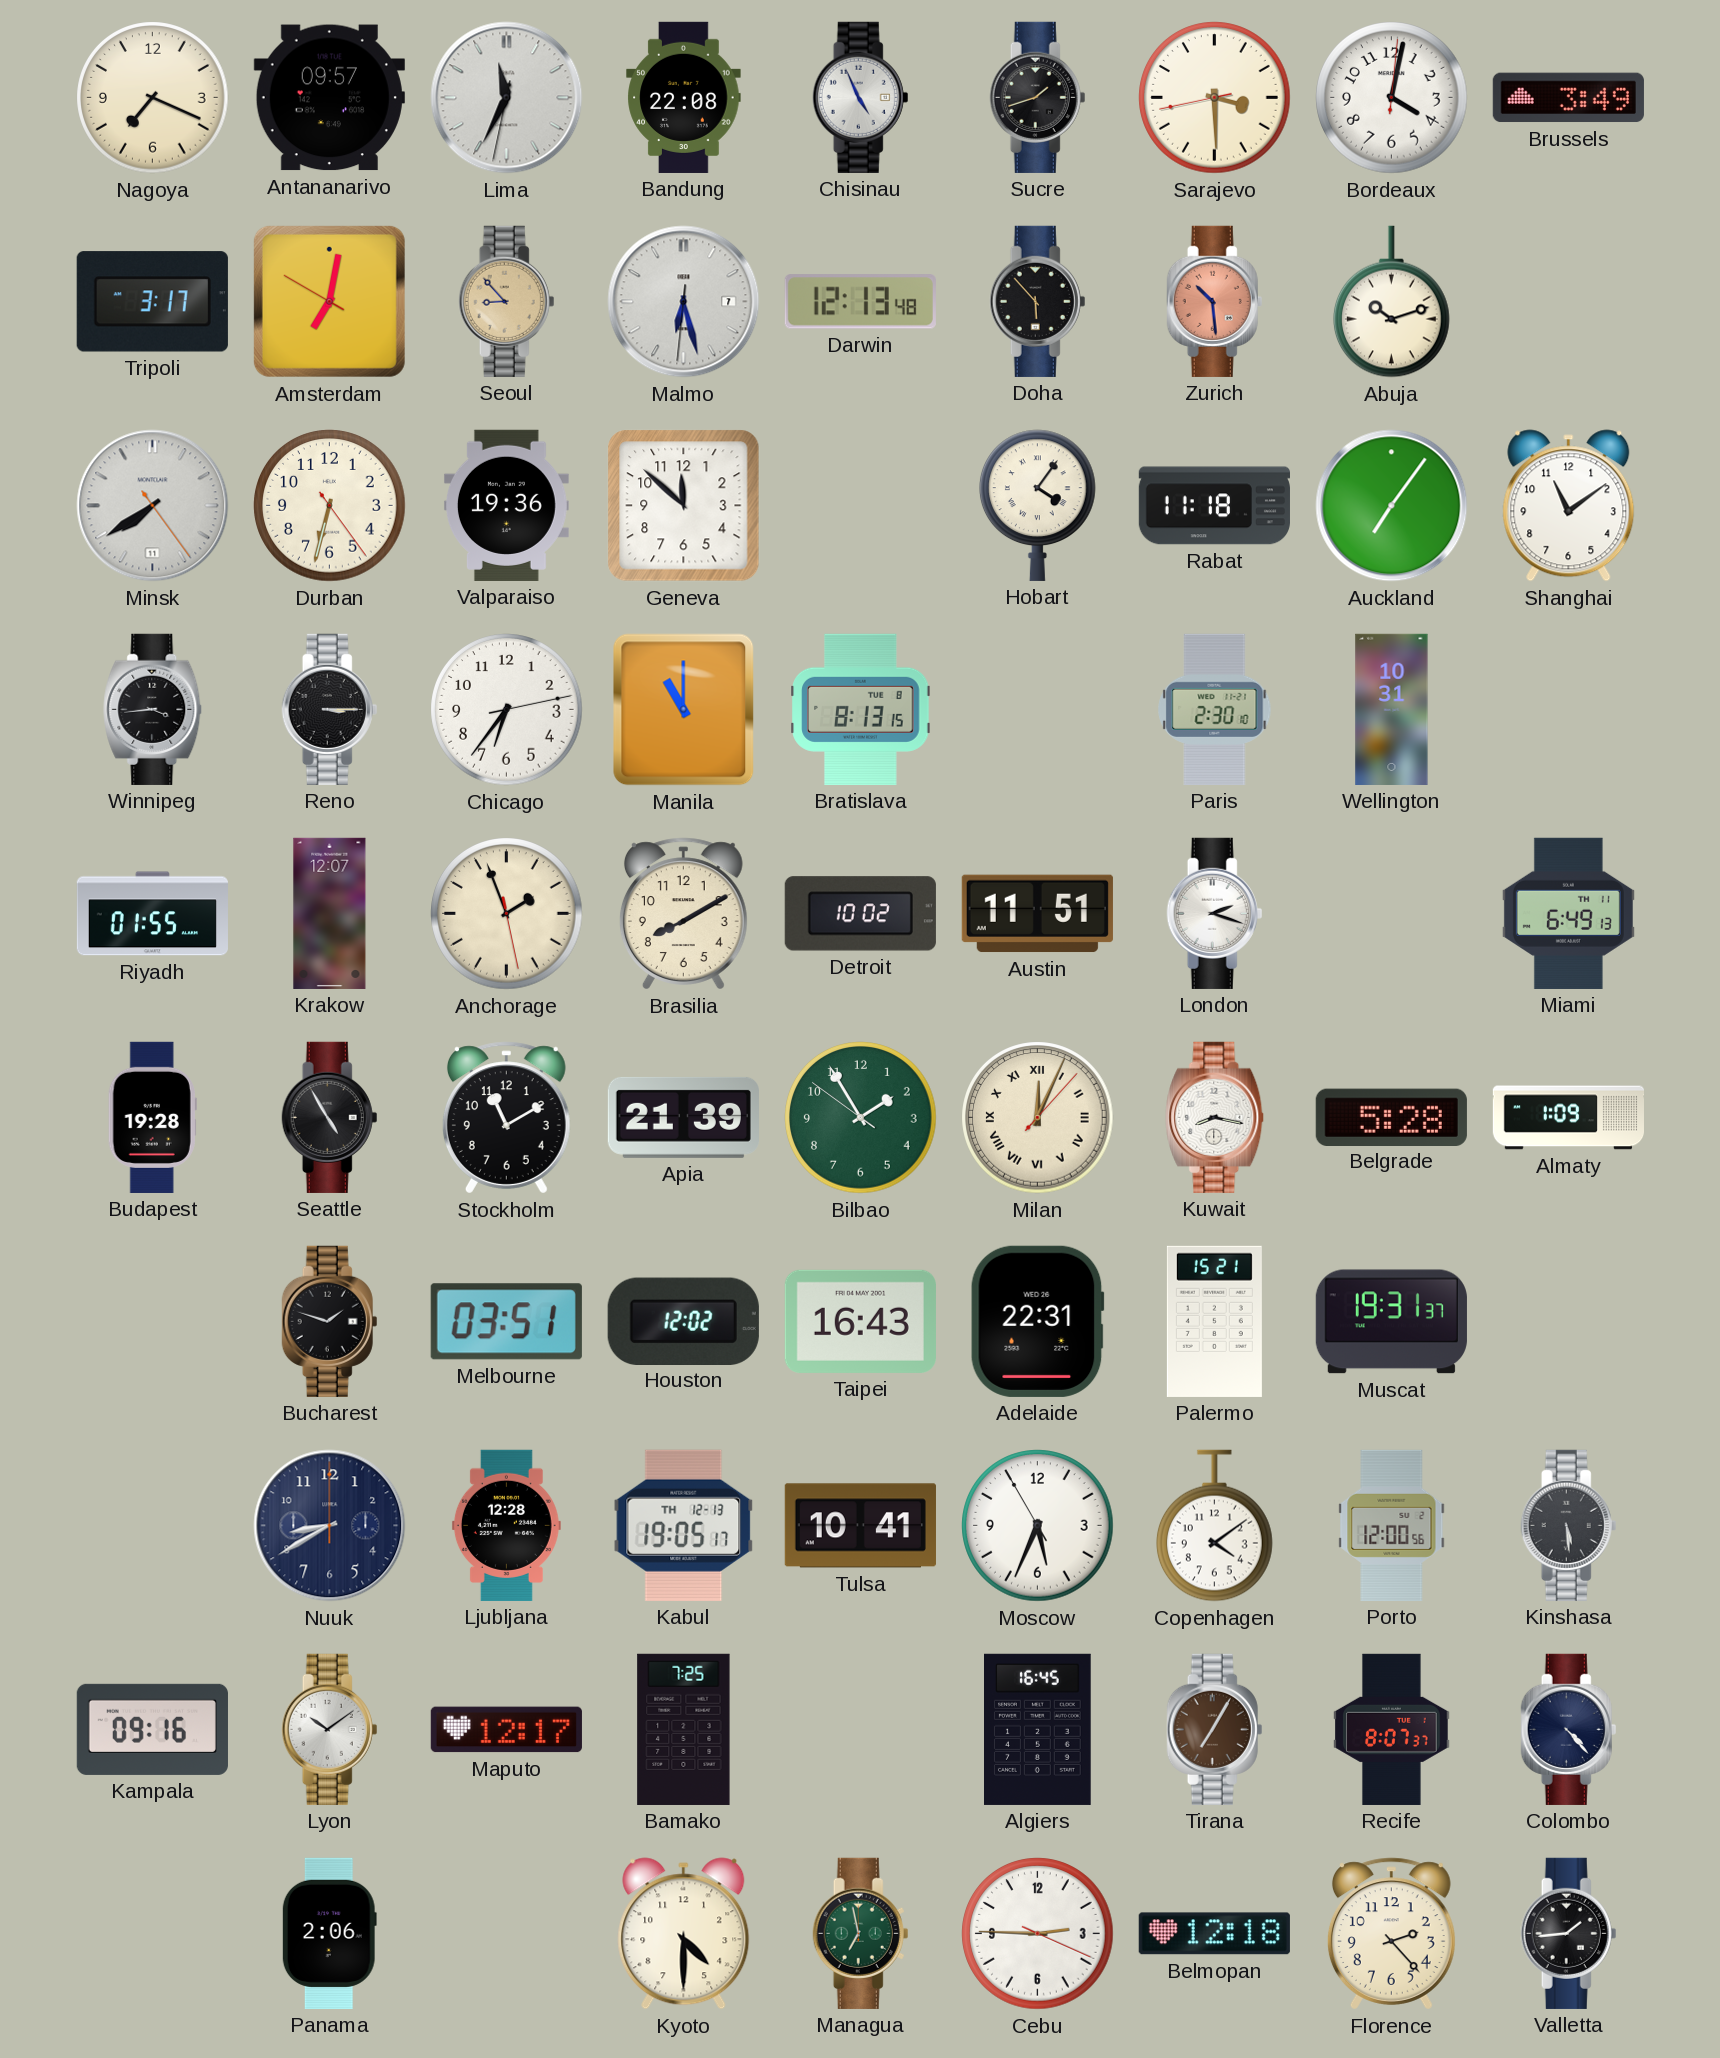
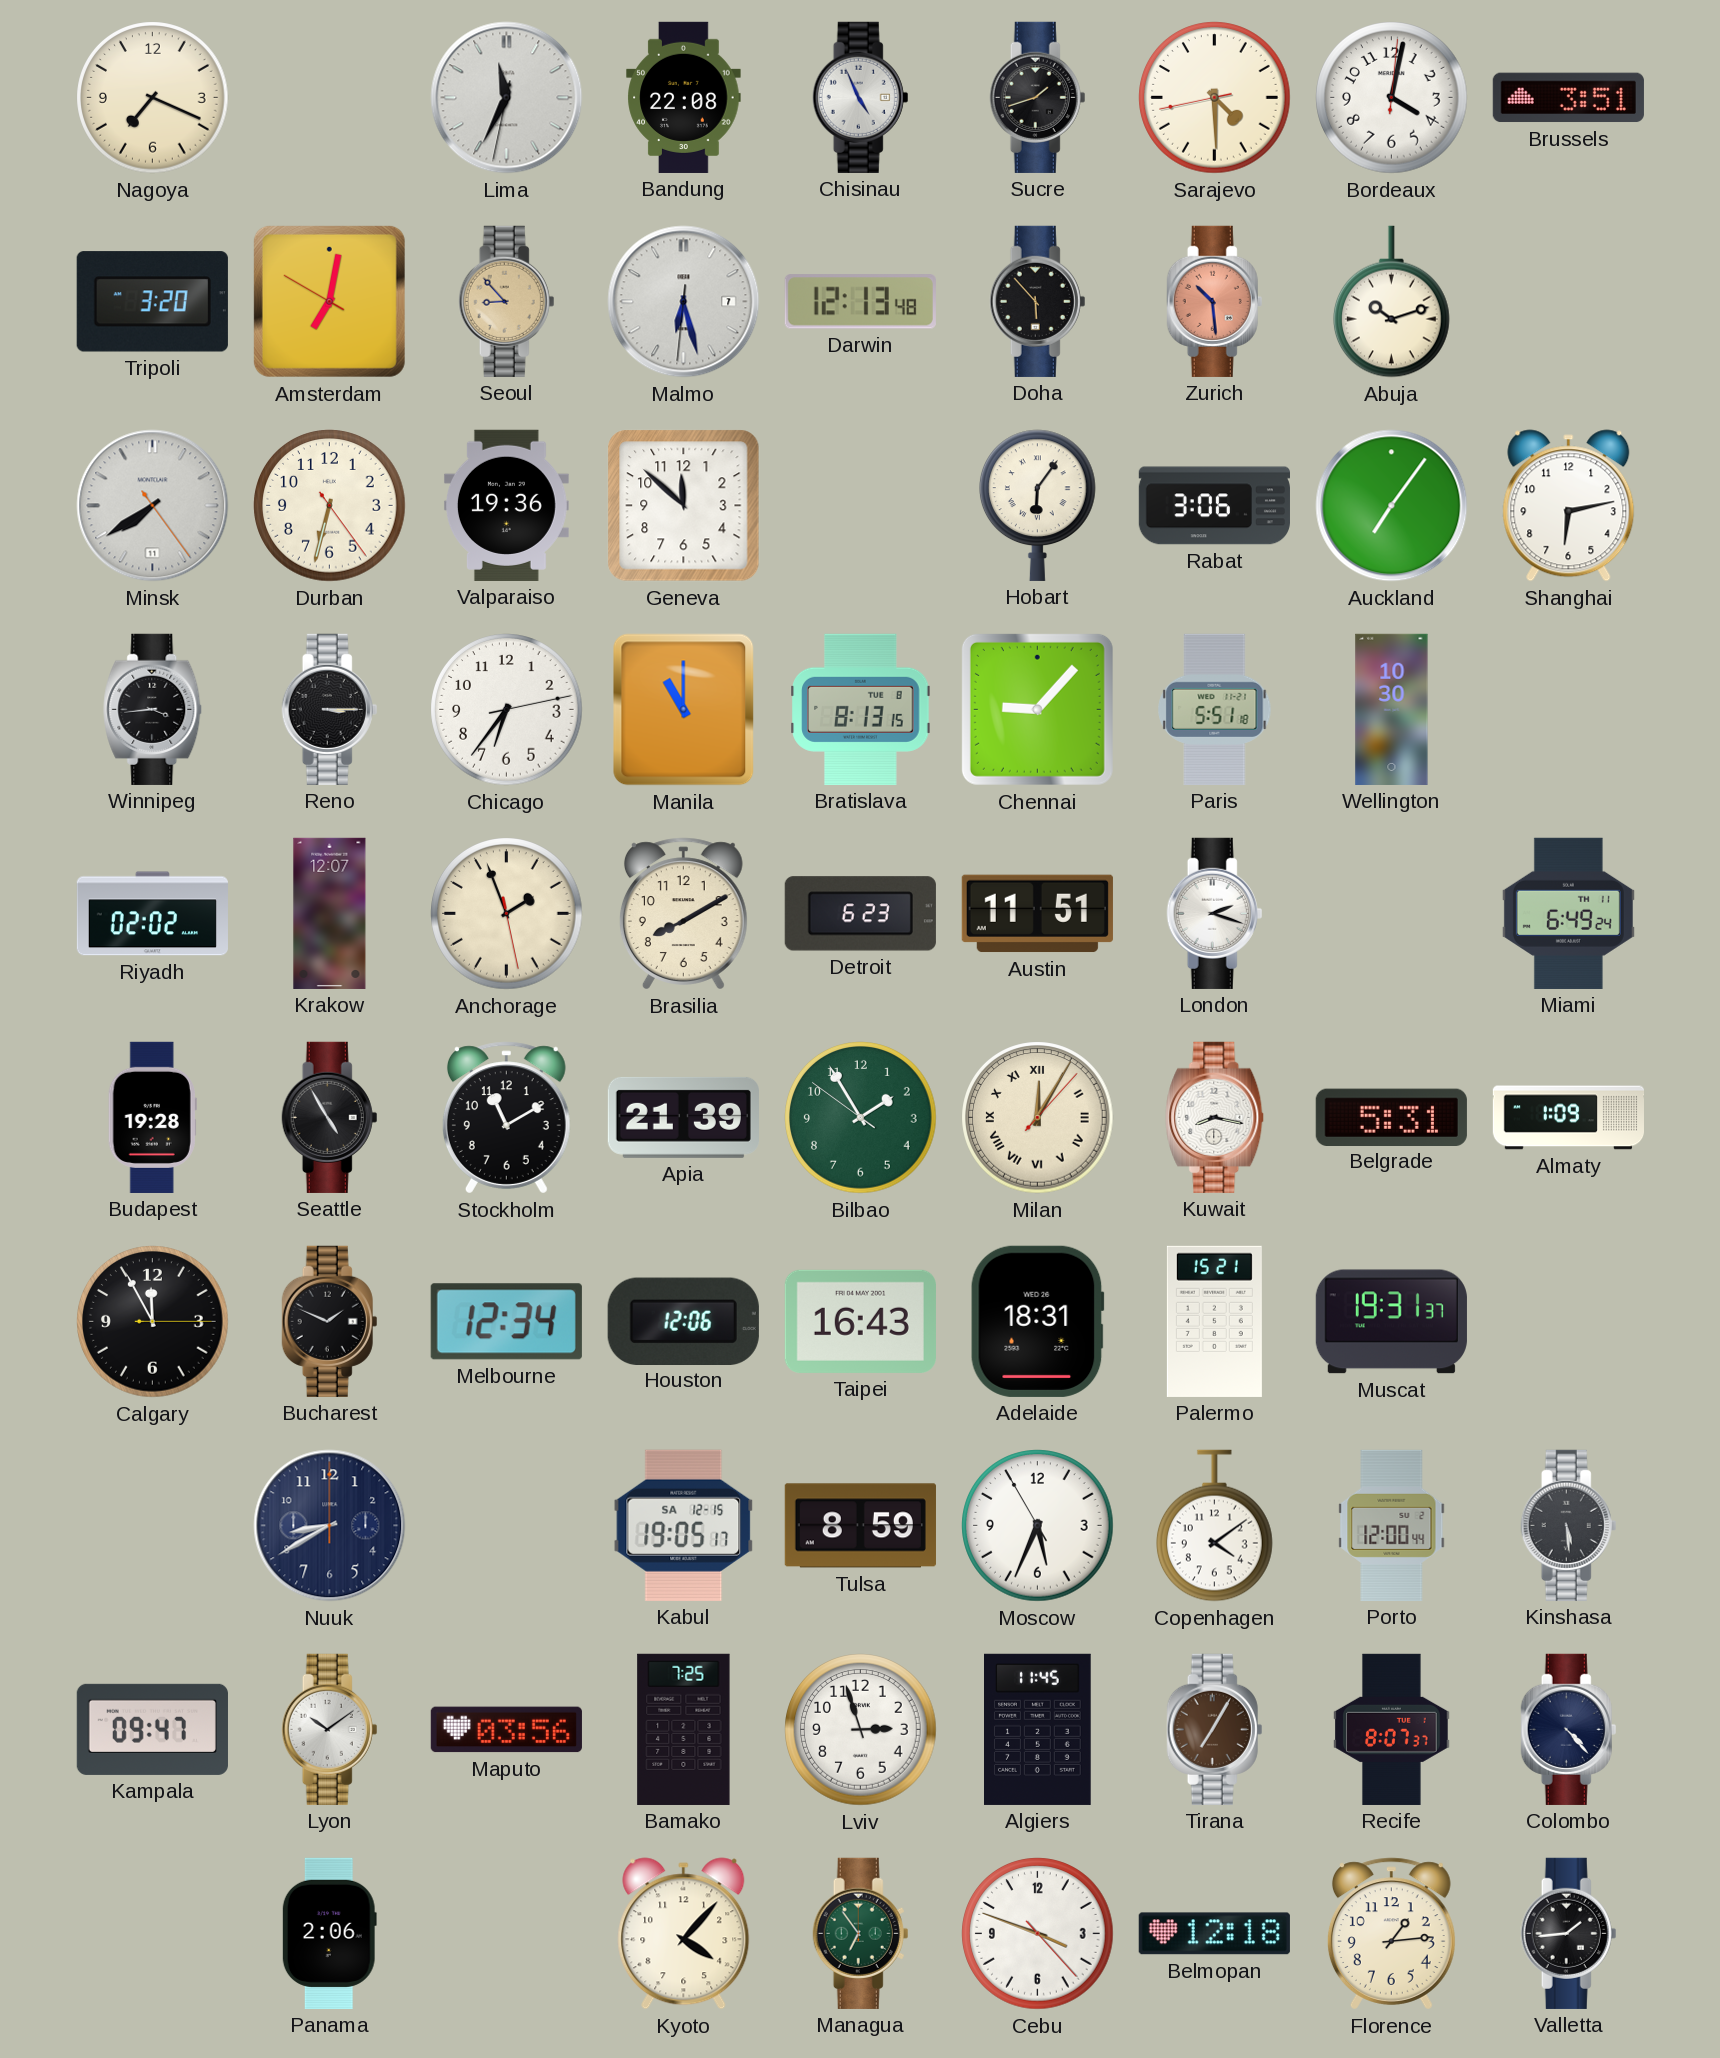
Antananarivo: 09:57 -> none
Sarajevo: 3:29 -> 4:29
Brussels: 3:49 -> 3:51
Tripoli: 3:17 -> 3:20
Hobart: 4:06 -> 6:06
Rabat: 11:18 -> 3:06
Shanghai: 11:09 -> 6:13
Chennai: none -> 9:07
Paris: 2:30 -> 5:51
Wellington: 10:31 -> 10:30
Riyadh: 01:55 -> 02:02
Detroit: 10:02 -> 6:23
Miami: 6:49:13 -> 6:49:24
Milan: 12:04 -> 12:05
Belgrade: 5:28 -> 5:31
Calgary: none -> 11:55
Bucharest: 1:48 -> 1:49
Melbourne: 03:51 -> 12:34
Houston: 12:02 -> 12:06
Adelaide: 22:31 -> 18:31
Ljubljana: 12:28 -> none
Kabul date: TH 12-13 -> SA 12-15
Tulsa: 10:41 -> 8:59
Porto: 12:00:56 -> 12:00:44
Kampala: 09:16 -> 09:47
Maputo: 12:17 -> 03:56
Lviv: none -> 2:57
Algiers: 16:45 -> 11:45
Kyoto: 4:30 -> 4:07
Managua: 6:58 -> 6:54
Cebu: 2:45 -> 3:48
Florence: 2:23 -> 1:14
